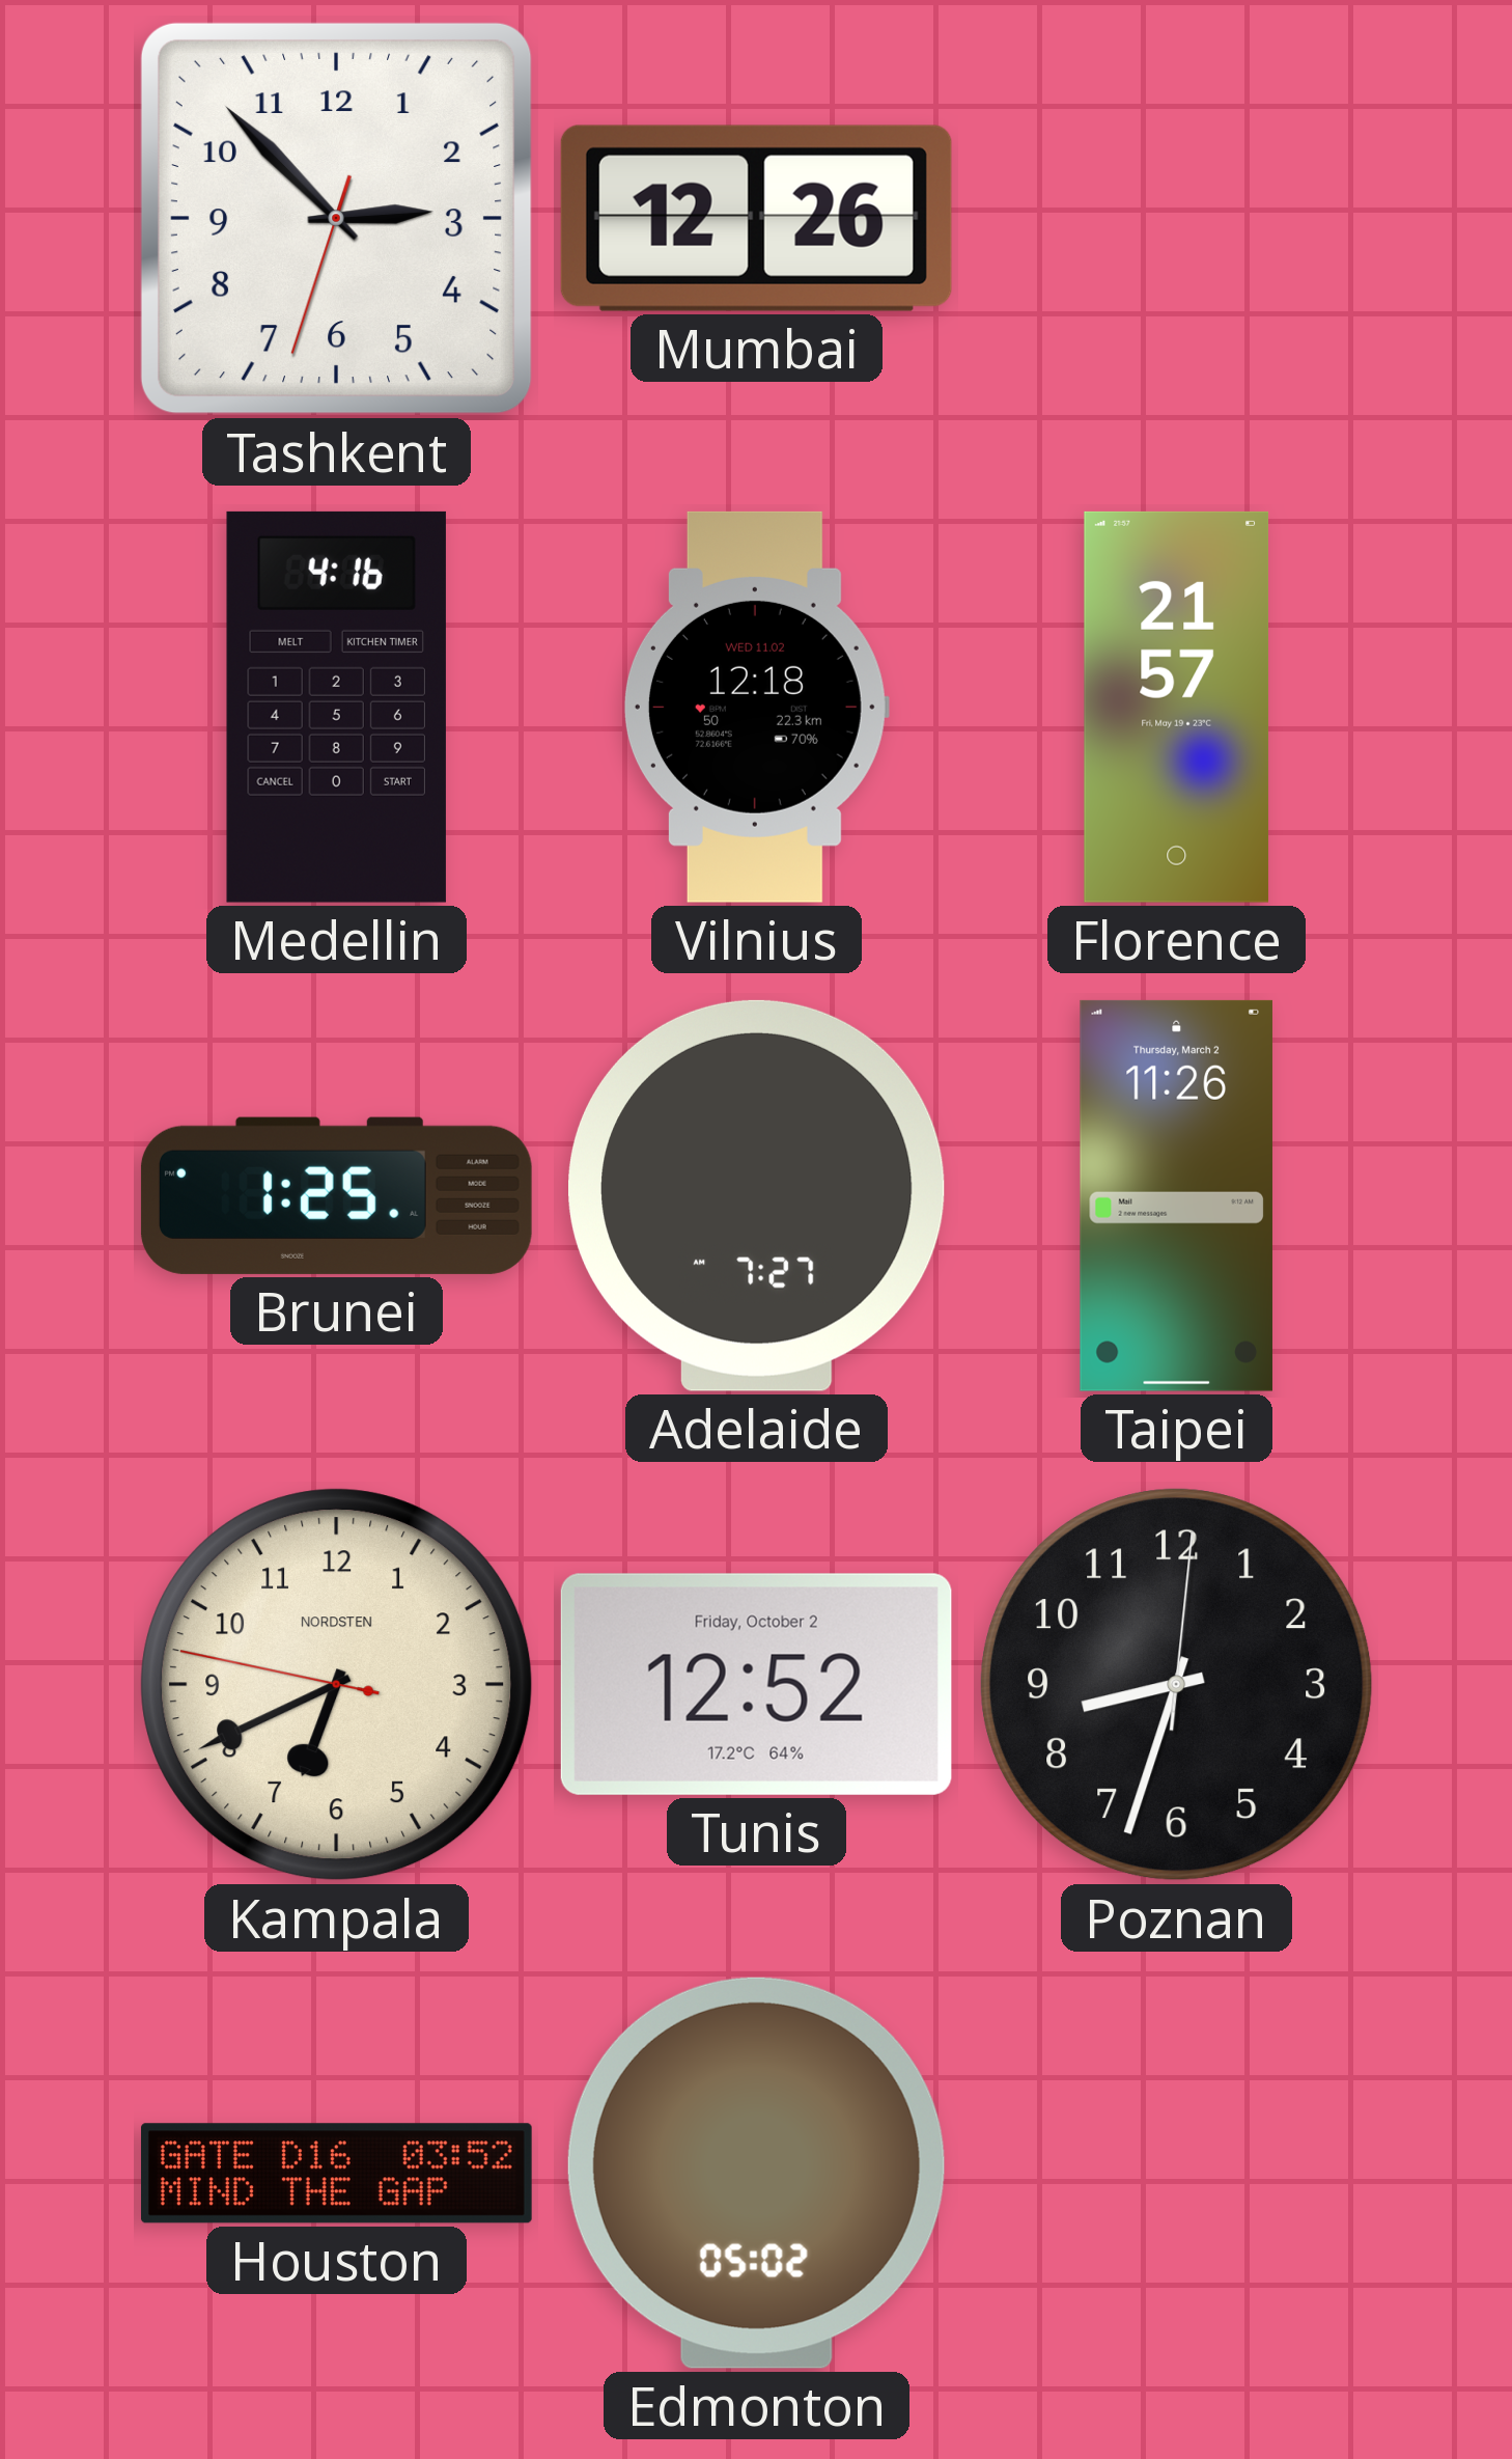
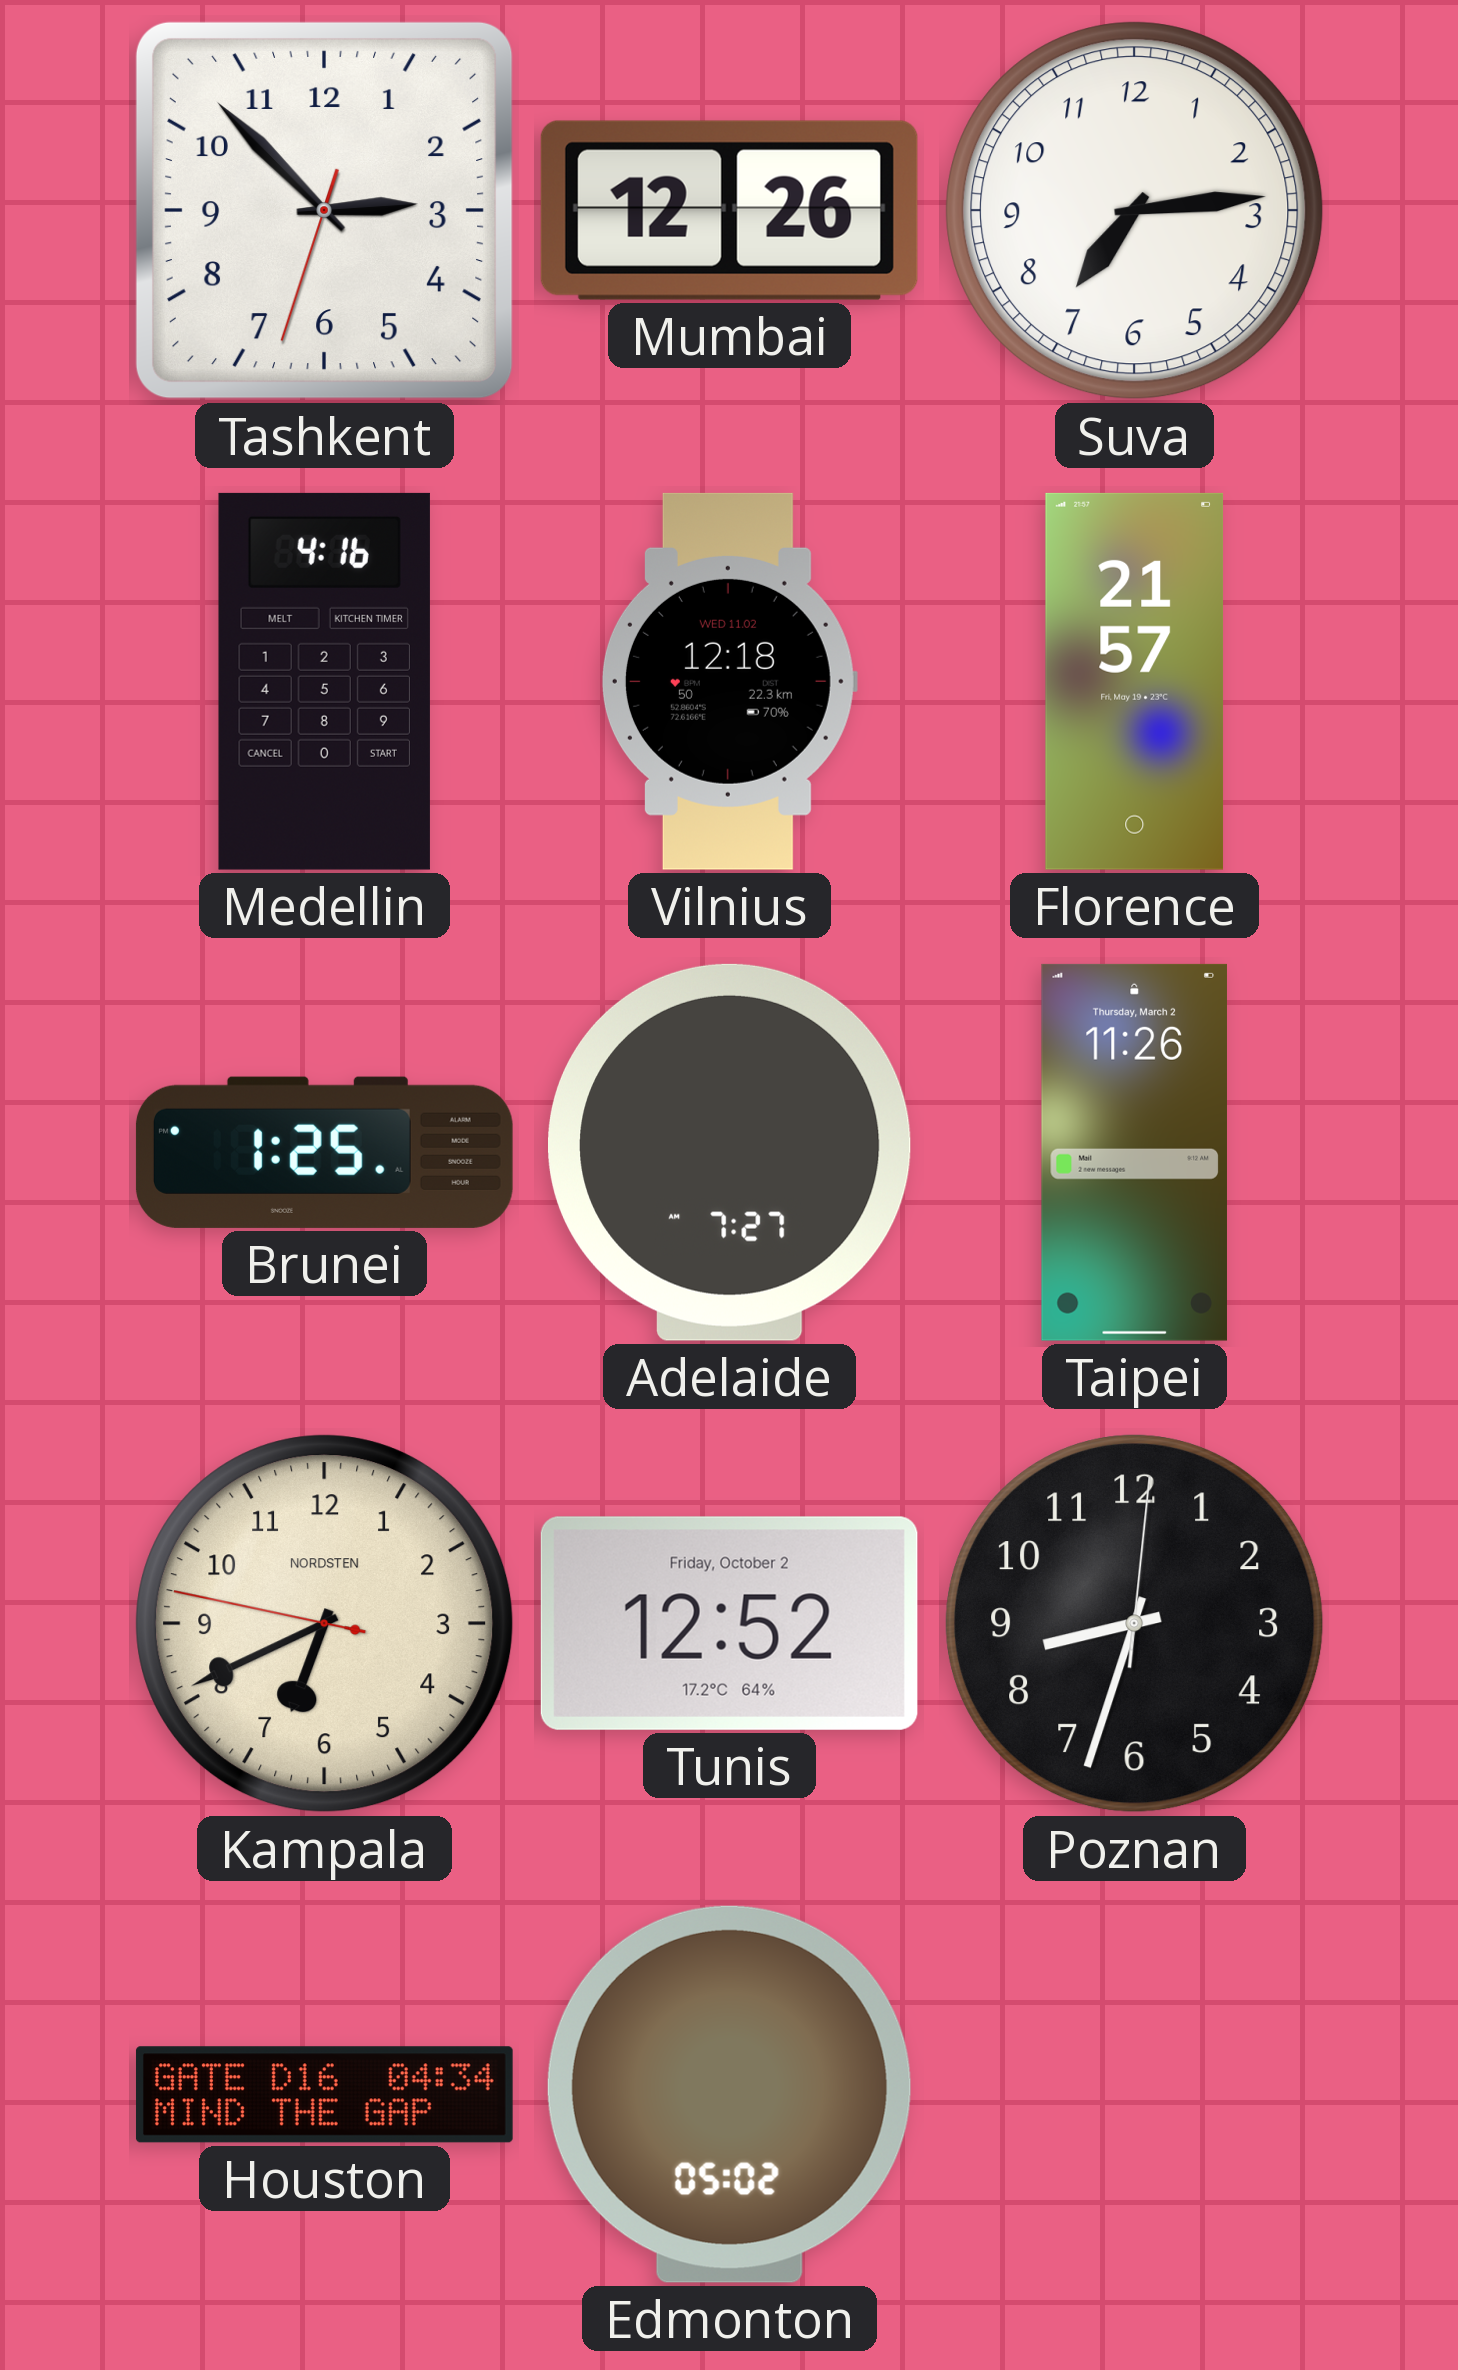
Suva: none -> 7:14
Houston: 03:52 -> 04:34
